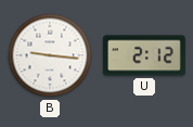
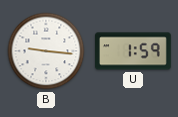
U: 2:12 -> 1:59
